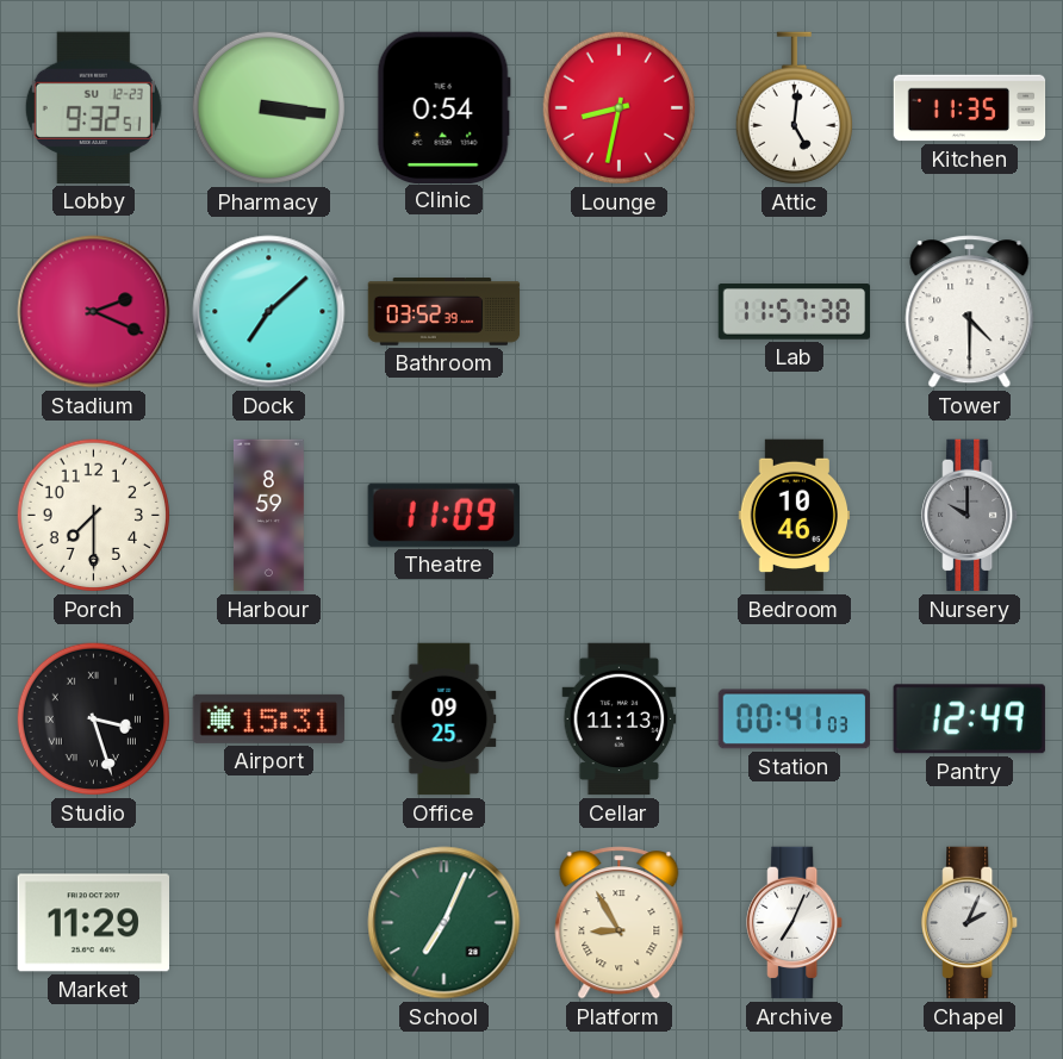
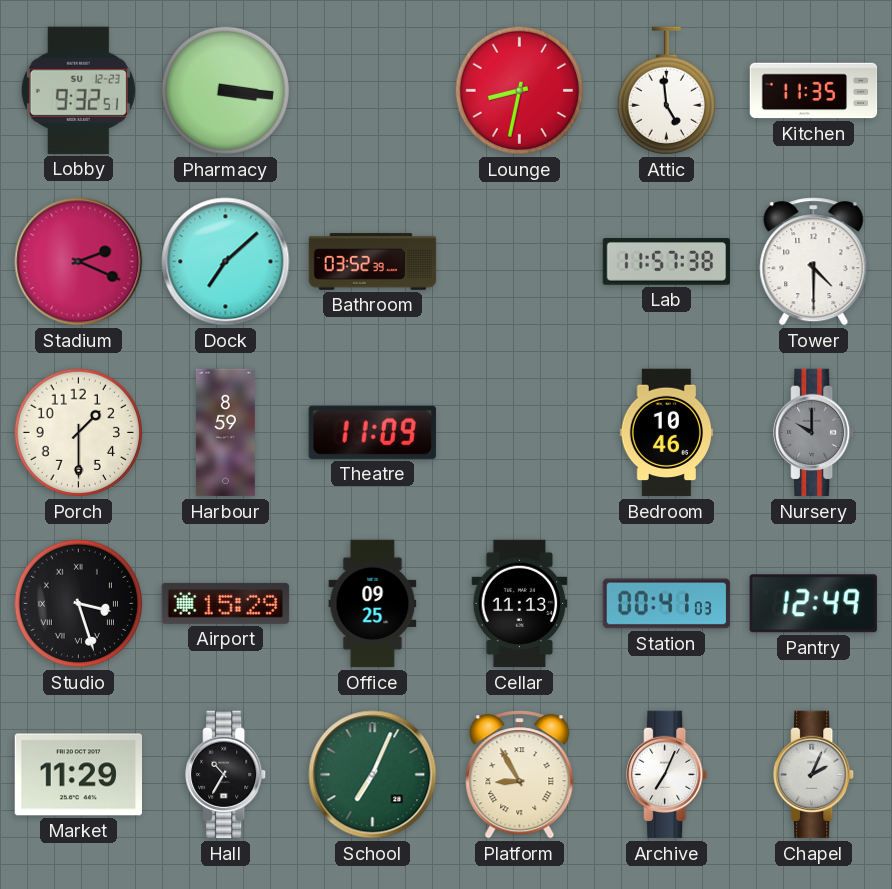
Clinic: 0:54 -> none
Attic: 5:01 -> 4:59
Porch: 7:30 -> 1:30
Airport: 15:31 -> 15:29
Hall: none -> 10:35
